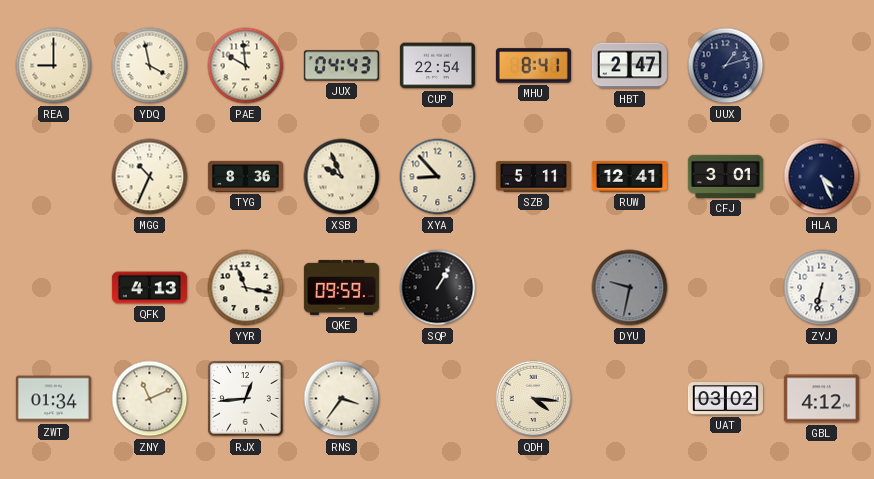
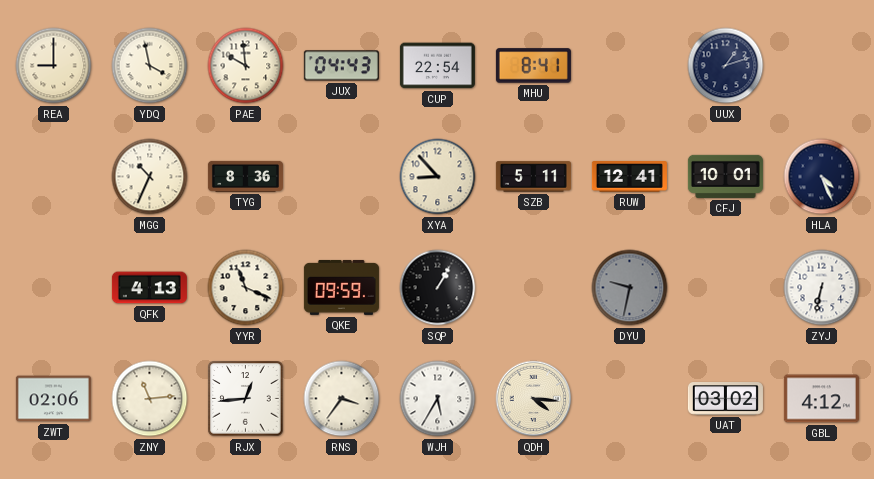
HBT: 2:47 -> none
XSB: 9:56 -> none
CFJ: 3:01 -> 10:01
YYR: 11:17 -> 11:19
ZWT: 01:34 -> 02:06
ZNY: 11:11 -> 11:14
WJH: none -> 5:35
